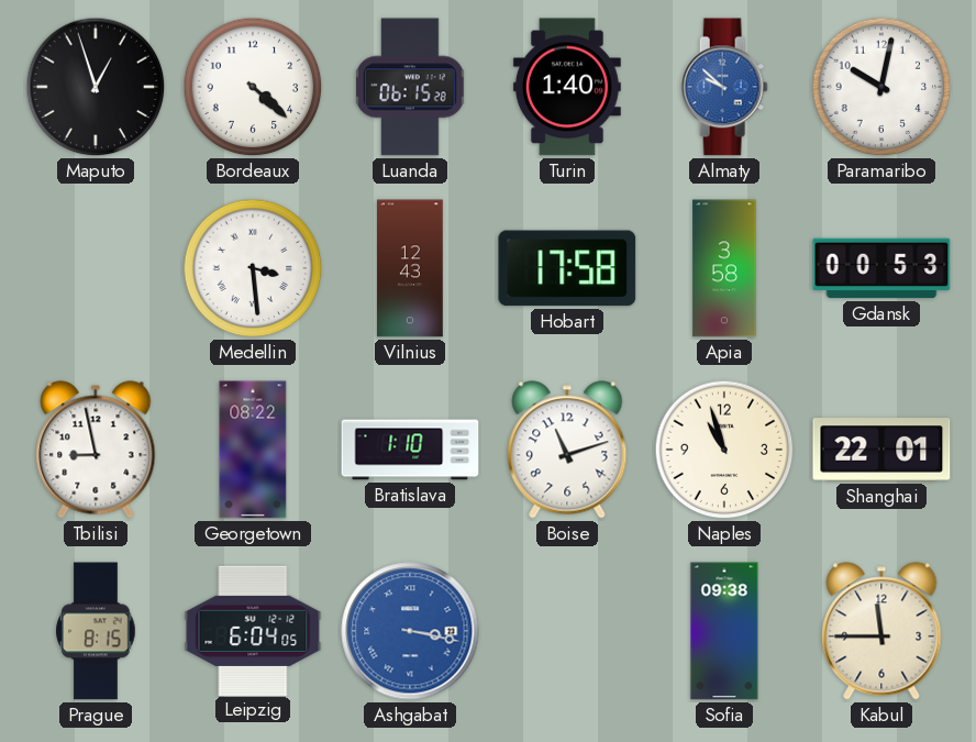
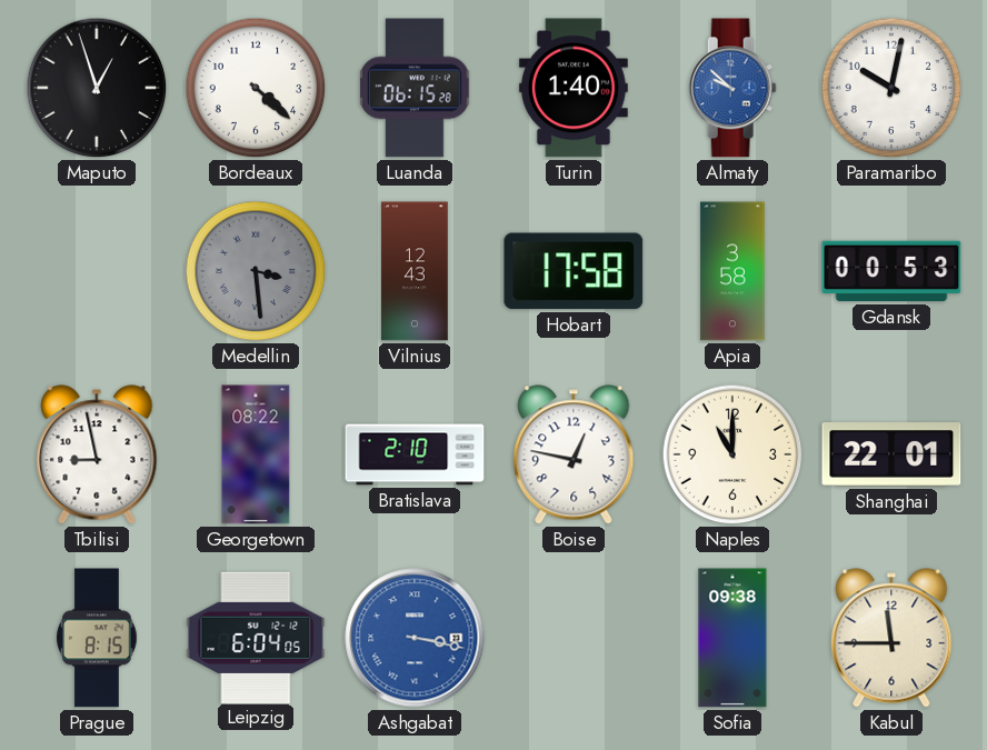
Medellin dial: white -> grey
Bratislava: 1:10 -> 2:10
Boise: 11:12 -> 12:47
Naples: 10:57 -> 11:00
